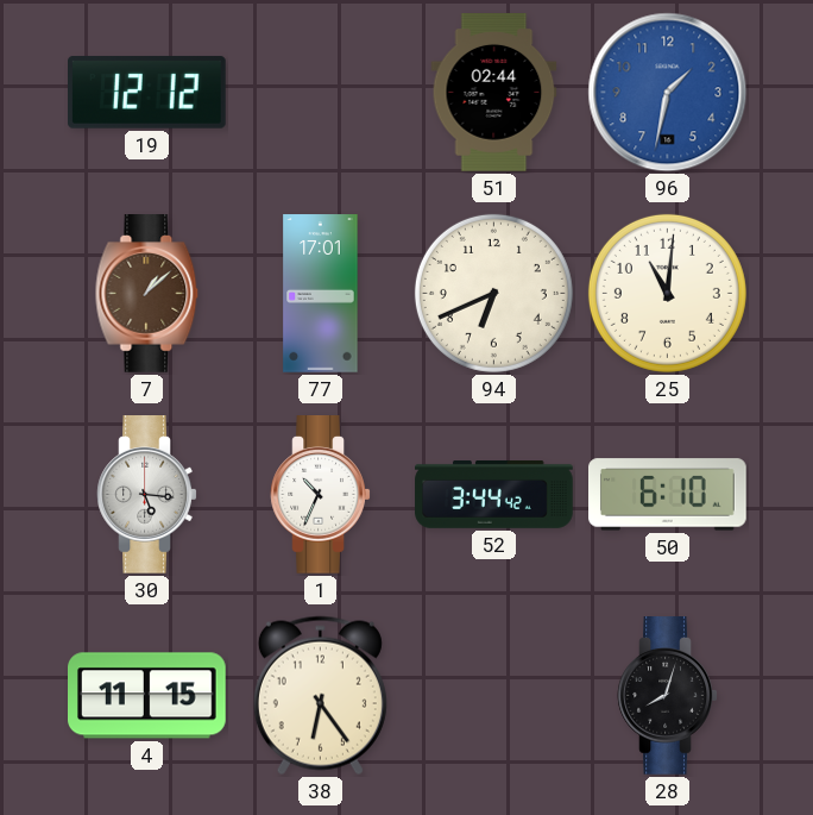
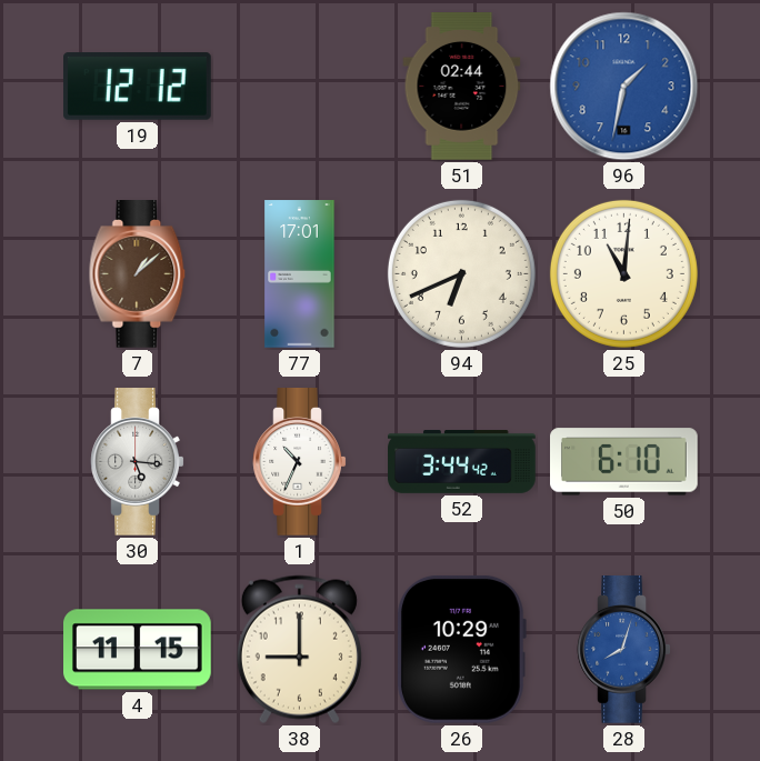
38: 6:24 -> 9:00
26: none -> 10:29
28 dial: black -> blue
